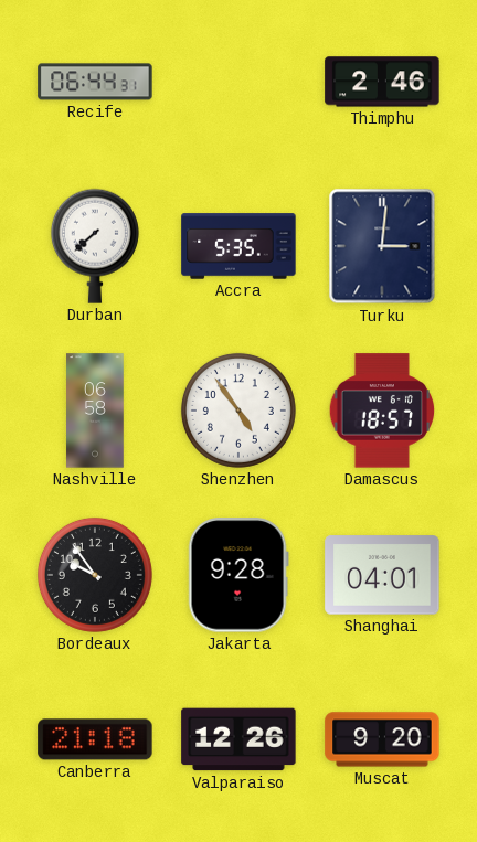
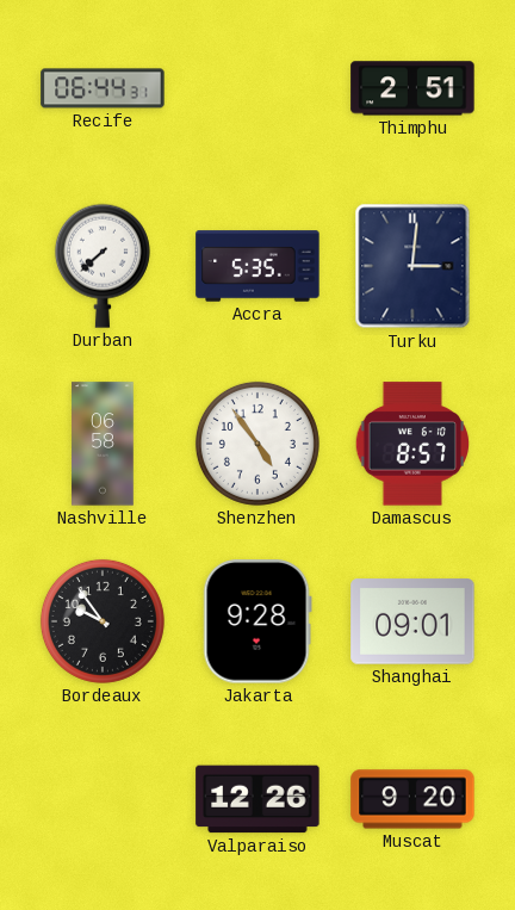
Thimphu: 2:46 -> 2:51
Damascus: 18:57 -> 8:57
Shanghai: 04:01 -> 09:01
Canberra: 21:18 -> none
